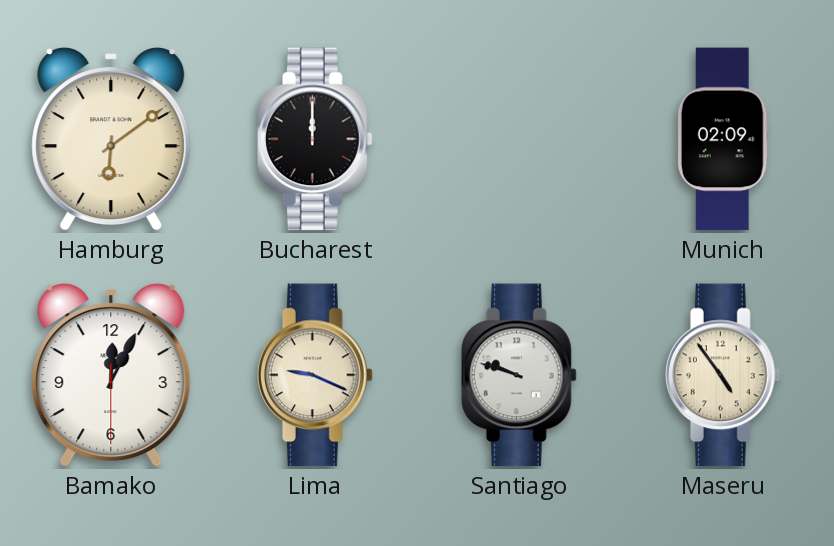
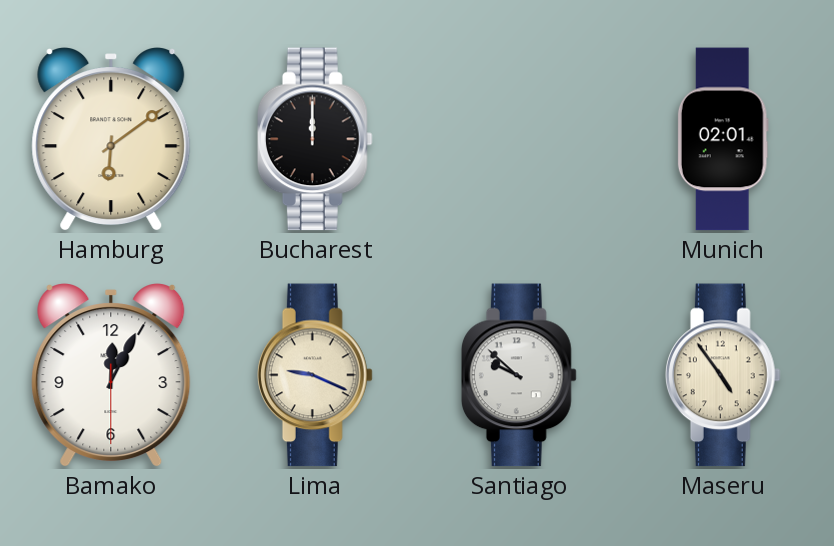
Munich: 02:09 -> 02:01
Santiago: 9:48 -> 9:52
